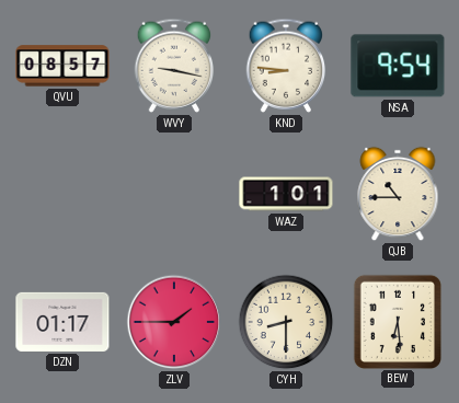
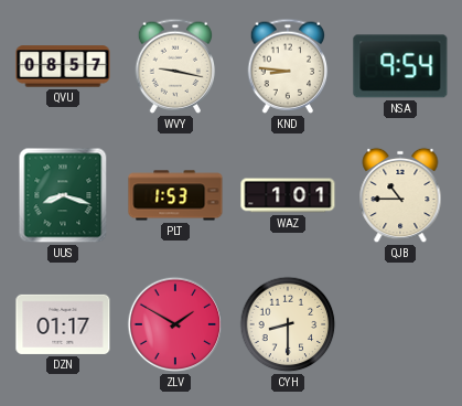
UUS: none -> 8:18
PLT: none -> 1:53
ZLV: 1:45 -> 1:50
BEW: 6:29 -> none
